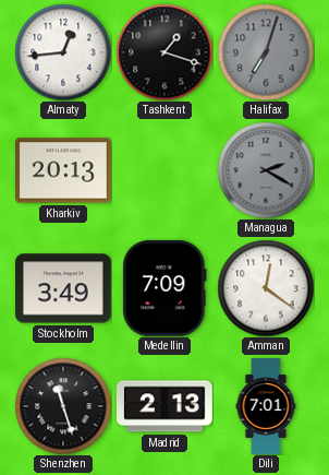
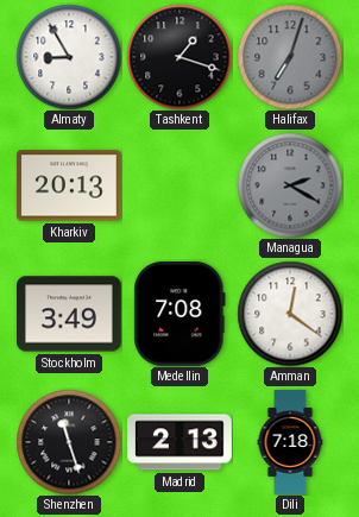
Almaty: 12:44 -> 8:55
Medellin: 7:09 -> 7:08
Dili: 7:01 -> 7:18
